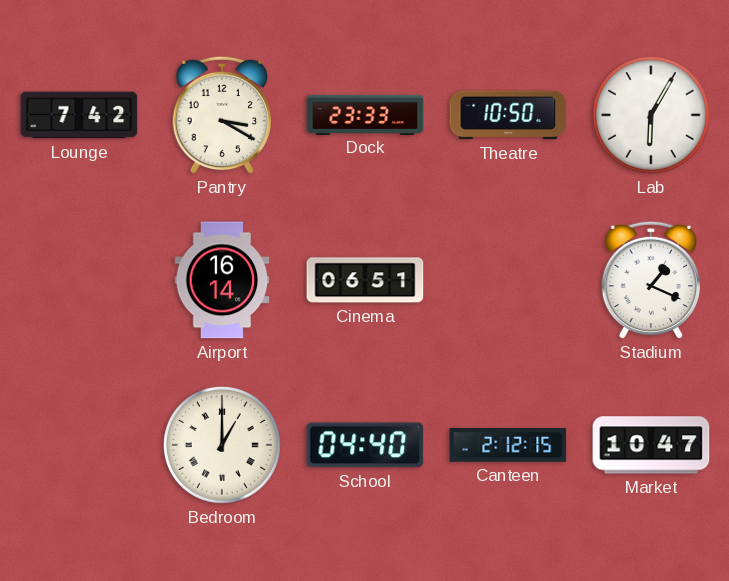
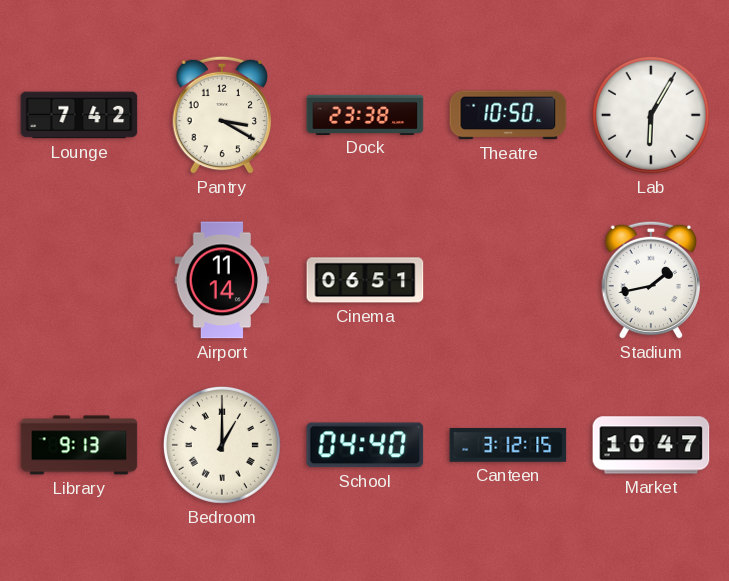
Dock: 23:33 -> 23:38
Airport: 16:14 -> 11:14
Stadium: 1:19 -> 1:43
Library: none -> 9:13
Canteen: 2:12 -> 3:12
